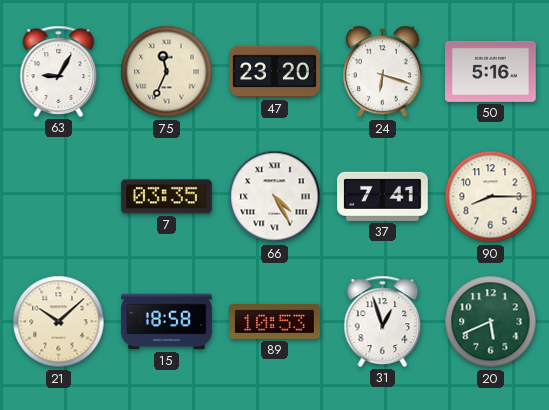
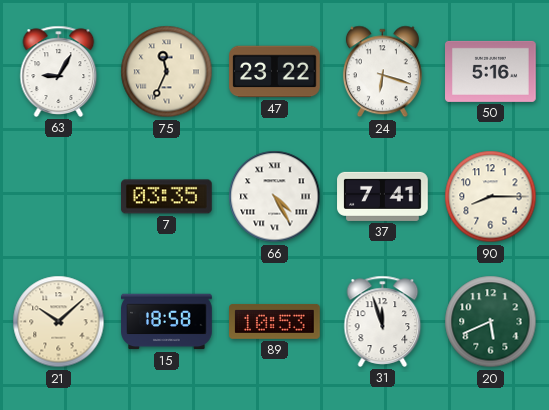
47: 23:20 -> 23:22
31: 12:57 -> 11:57
